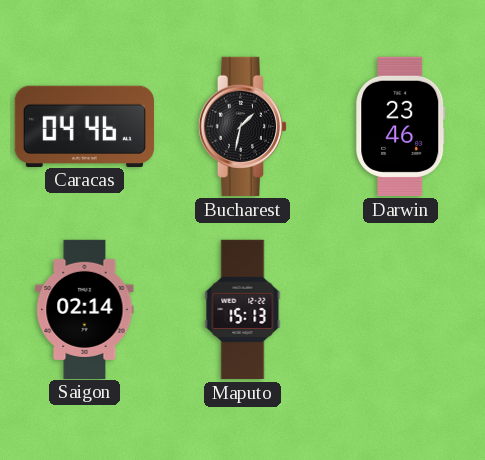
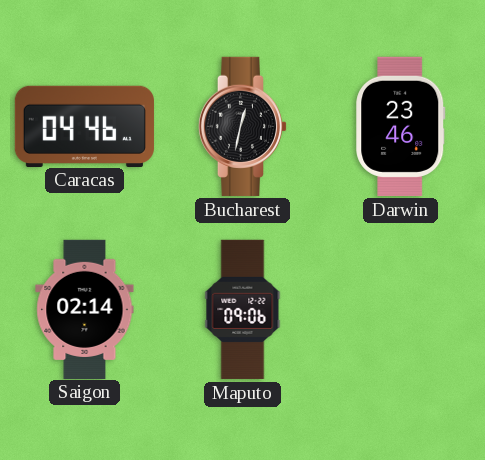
Bucharest: 1:32 -> 12:32
Maputo: 15:13 -> 09:06
